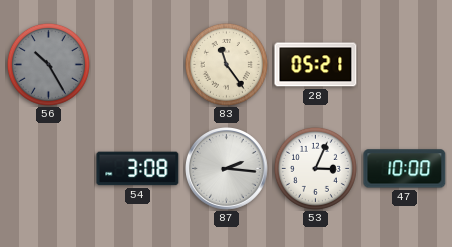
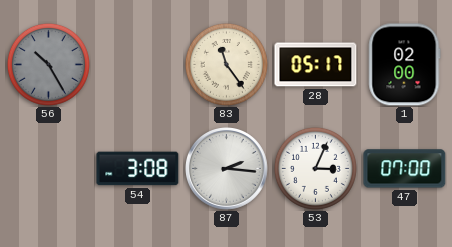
28: 05:21 -> 05:17
1: none -> 02:00
47: 10:00 -> 07:00
